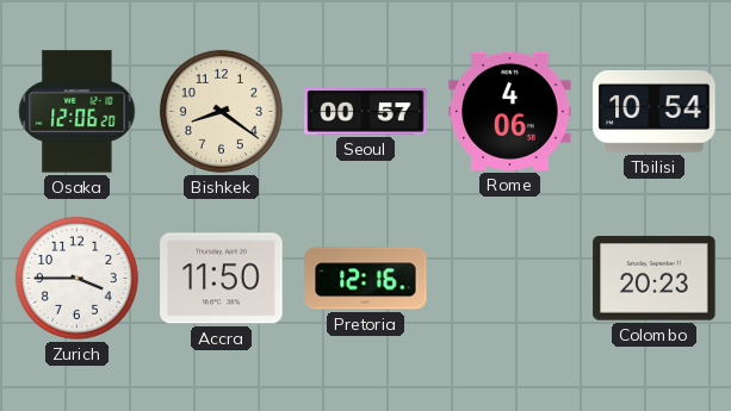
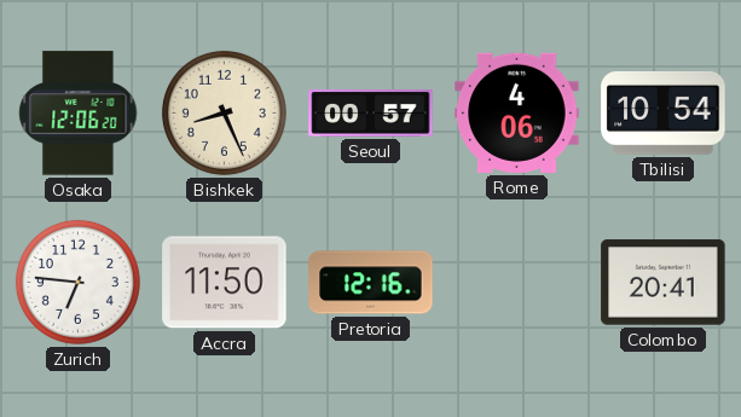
Bishkek: 8:21 -> 8:26
Zurich: 3:45 -> 6:46
Colombo: 20:23 -> 20:41
